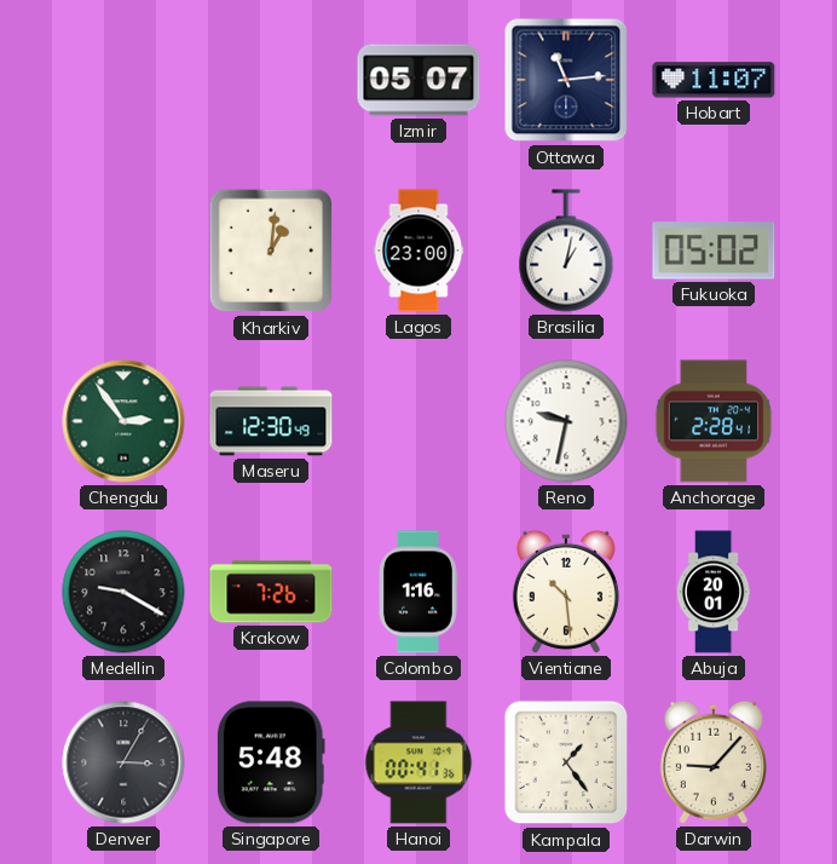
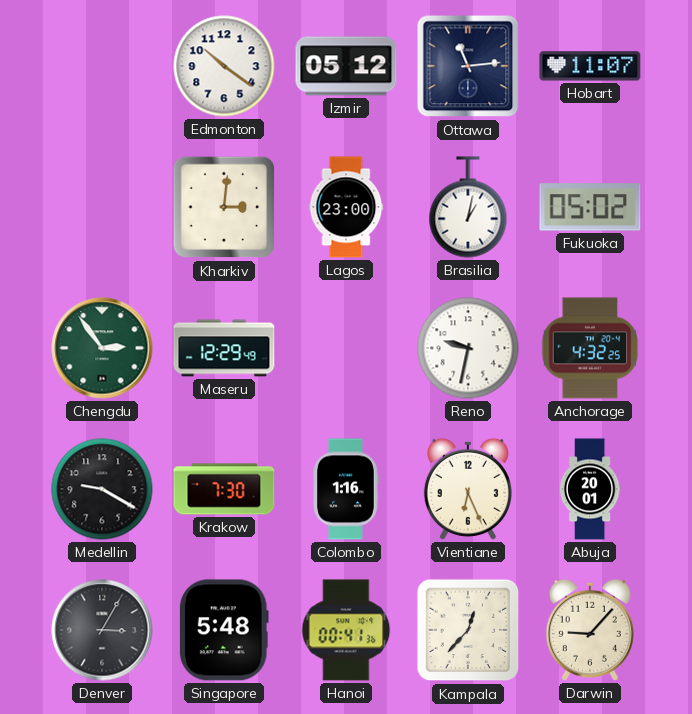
Edmonton: none -> 10:21
Izmir: 05:07 -> 05:12
Kharkiv: 1:01 -> 3:01
Maseru: 12:30 -> 12:29
Anchorage: 2:28 -> 4:32
Krakow: 7:26 -> 7:30
Vientiane: 10:29 -> 6:26
Kampala: 1:24 -> 12:37
